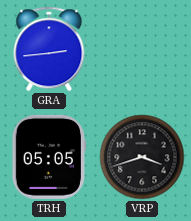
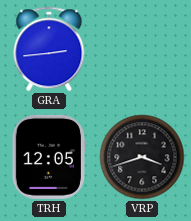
TRH: 05:05 -> 12:05
